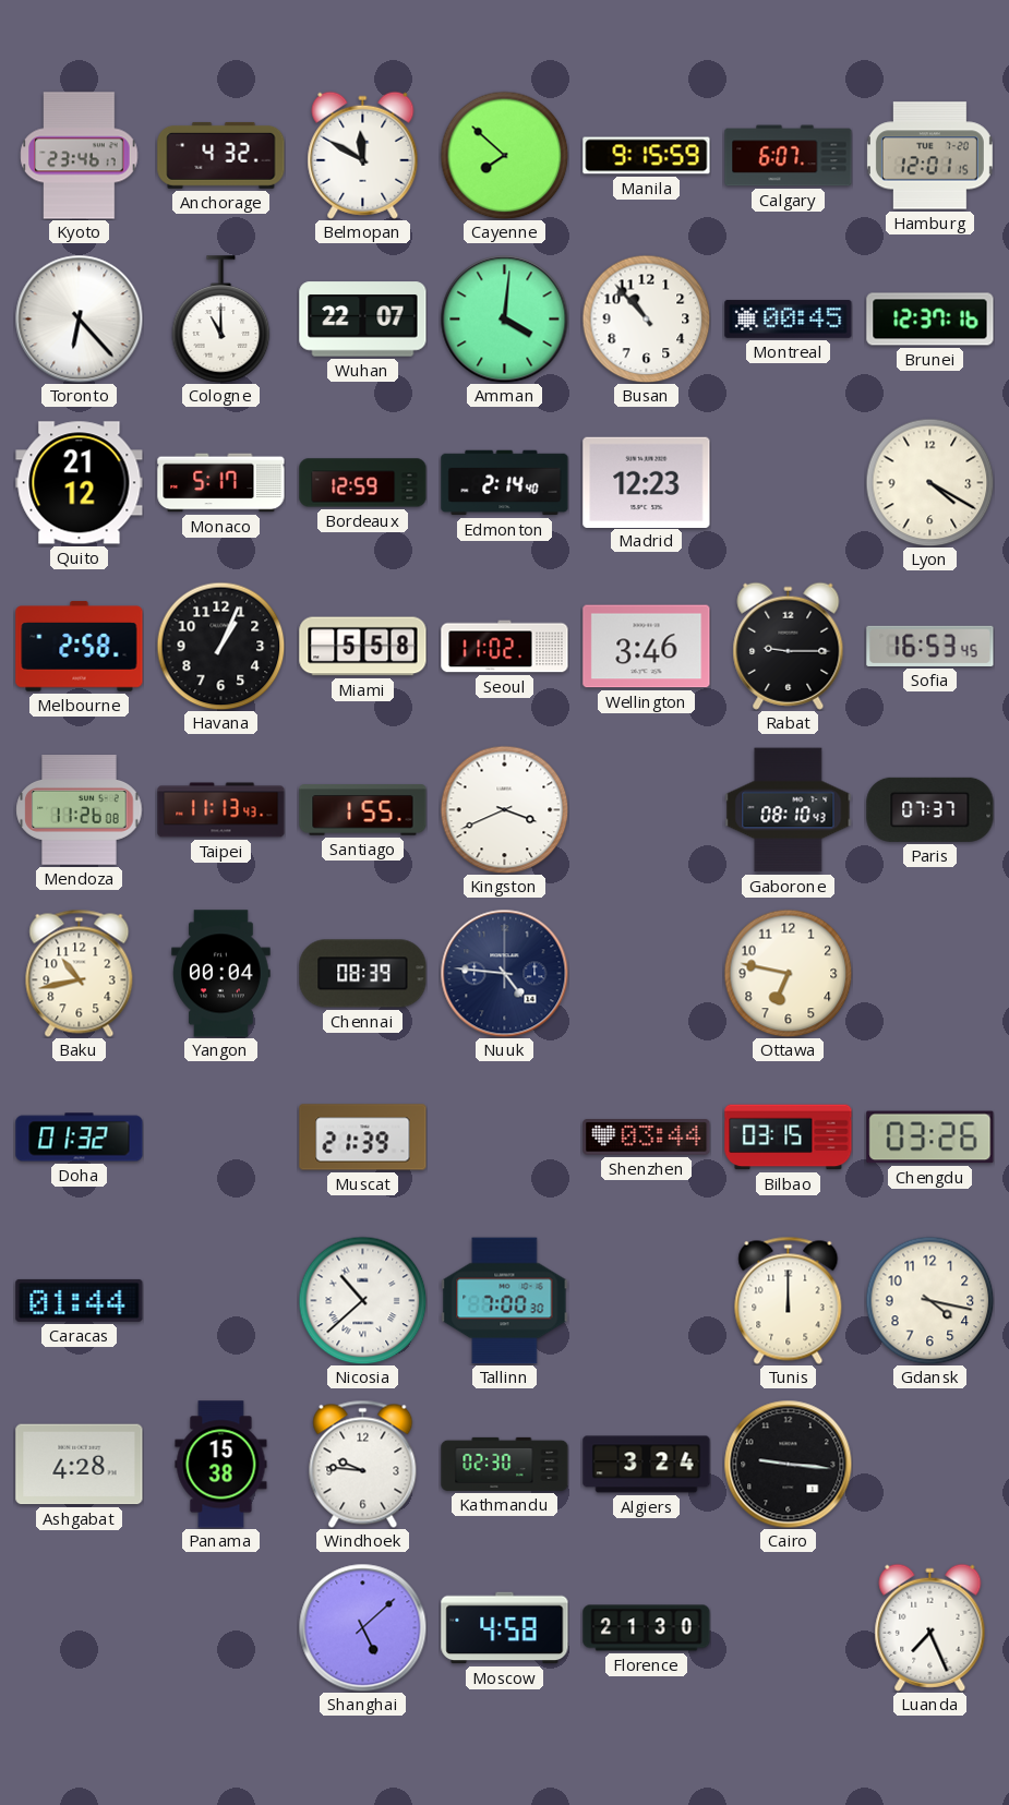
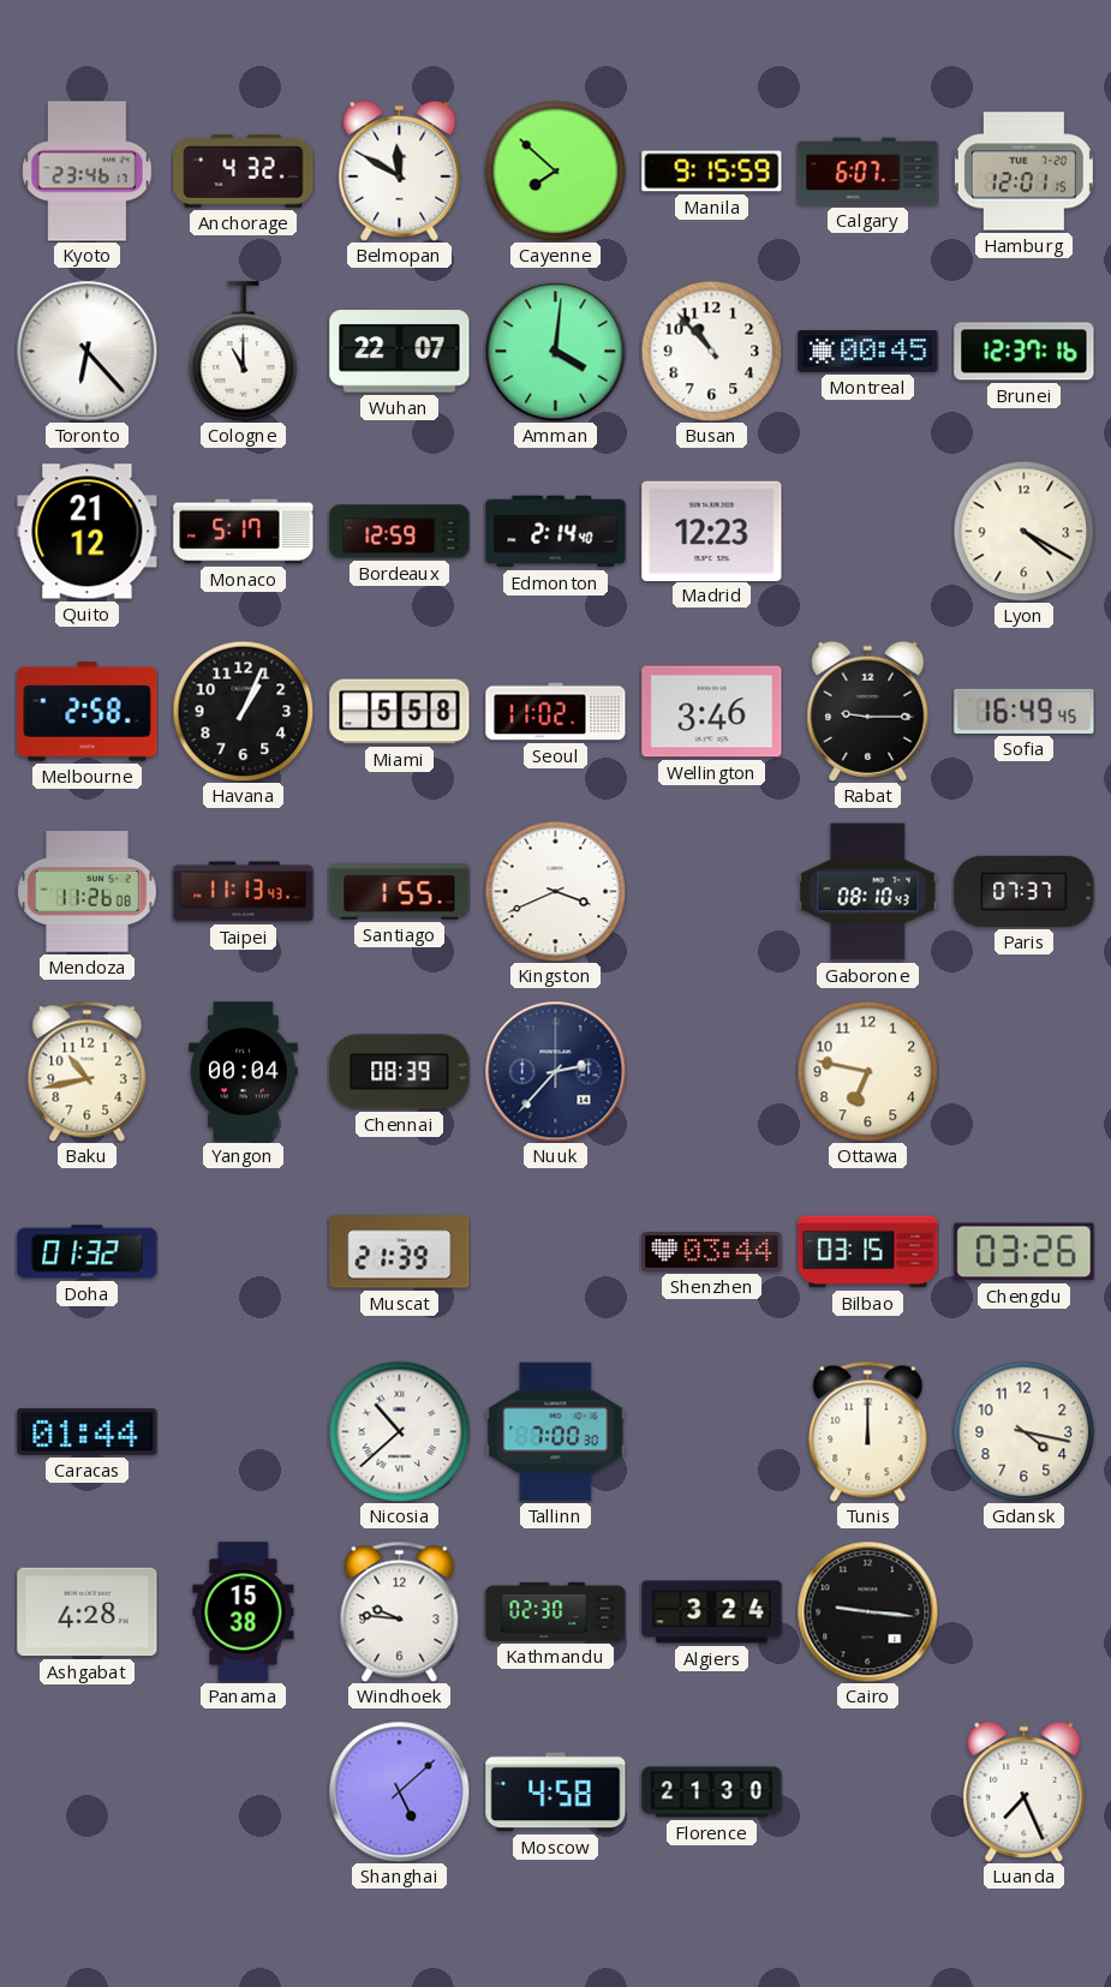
Sofia: 16:53 -> 16:49
Nuuk: 4:46 -> 2:37
